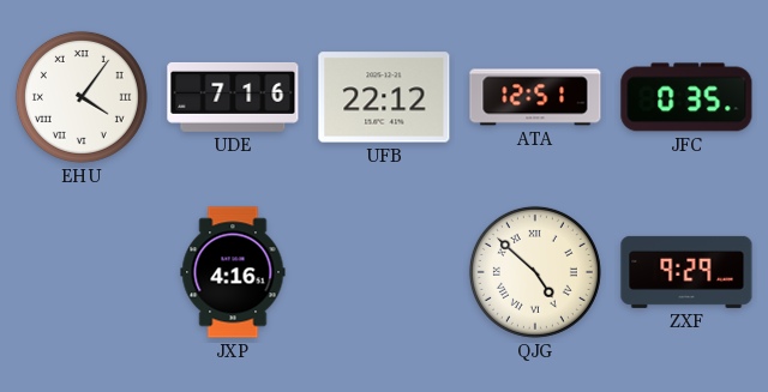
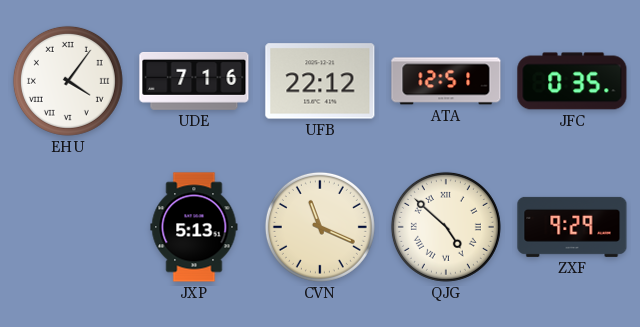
JXP: 4:16 -> 5:13
CVN: none -> 11:19
